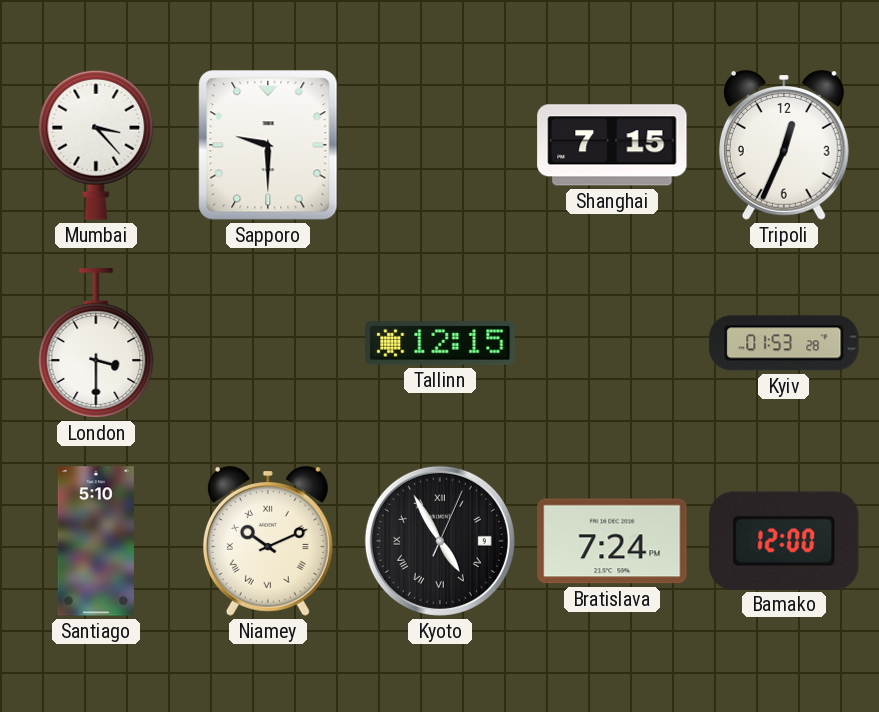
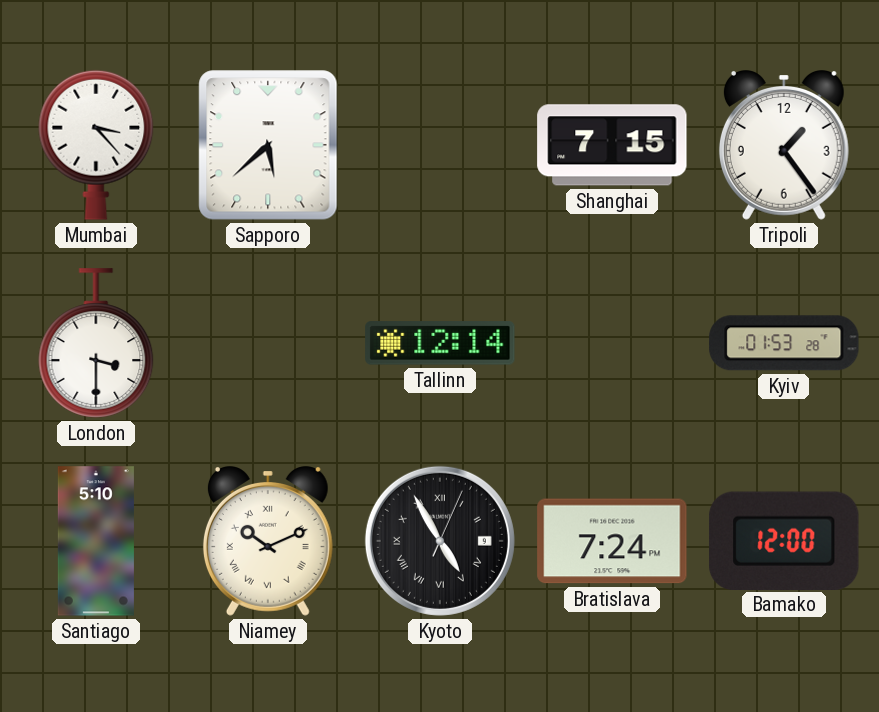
Sapporo: 9:30 -> 5:38
Tripoli: 12:34 -> 1:24
Tallinn: 12:15 -> 12:14
